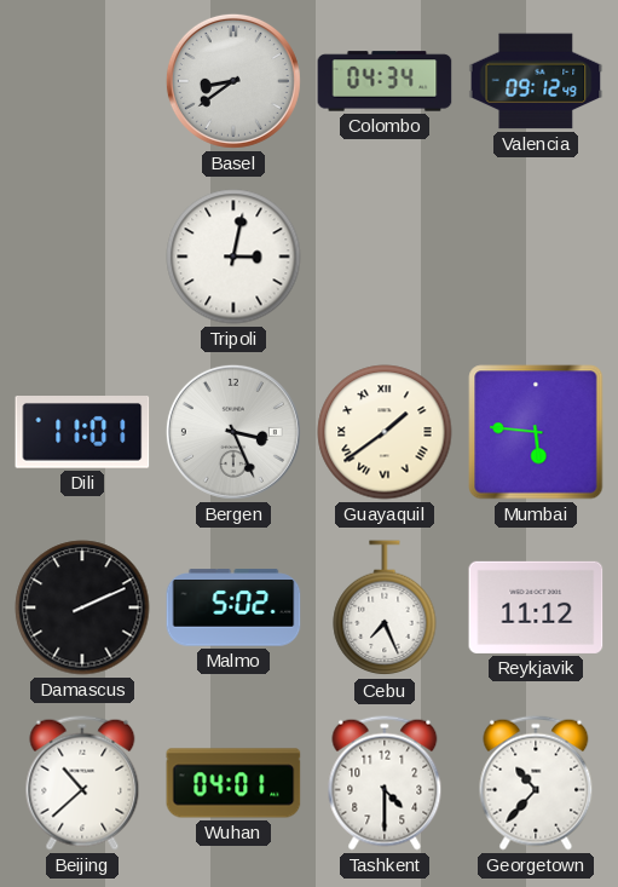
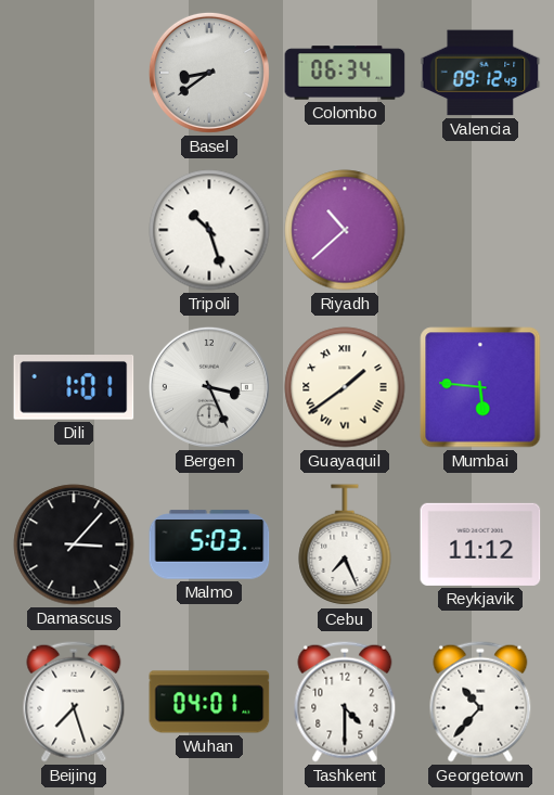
Colombo: 04:34 -> 06:34
Tripoli: 3:02 -> 10:27
Riyadh: none -> 10:38
Dili: 11:01 -> 1:01
Damascus: 2:11 -> 3:07
Malmo: 5:02 -> 5:03
Beijing: 10:38 -> 7:27
